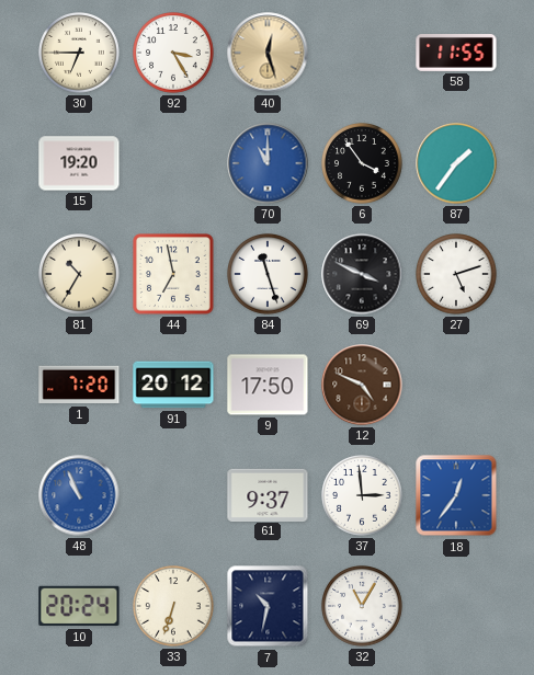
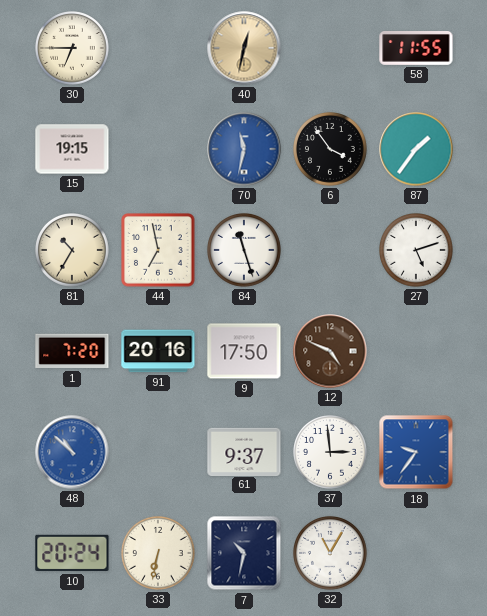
92: 3:25 -> none
40: 12:27 -> 12:32
15: 19:20 -> 19:15
70: 11:00 -> 11:32
69: 3:49 -> none
91: 20:12 -> 20:16
48: 10:56 -> 10:52
18: 12:36 -> 9:36
33: 6:33 -> 6:32
